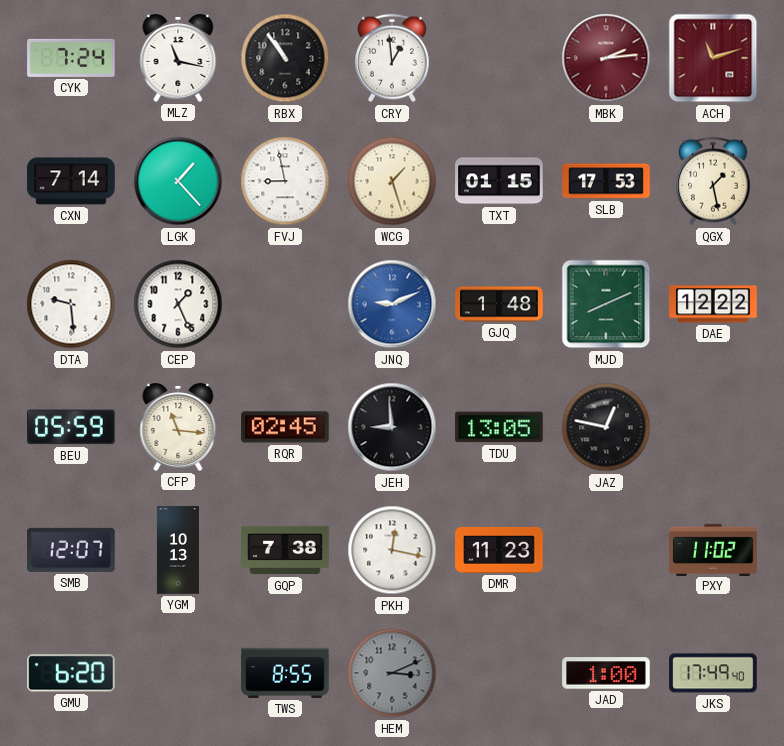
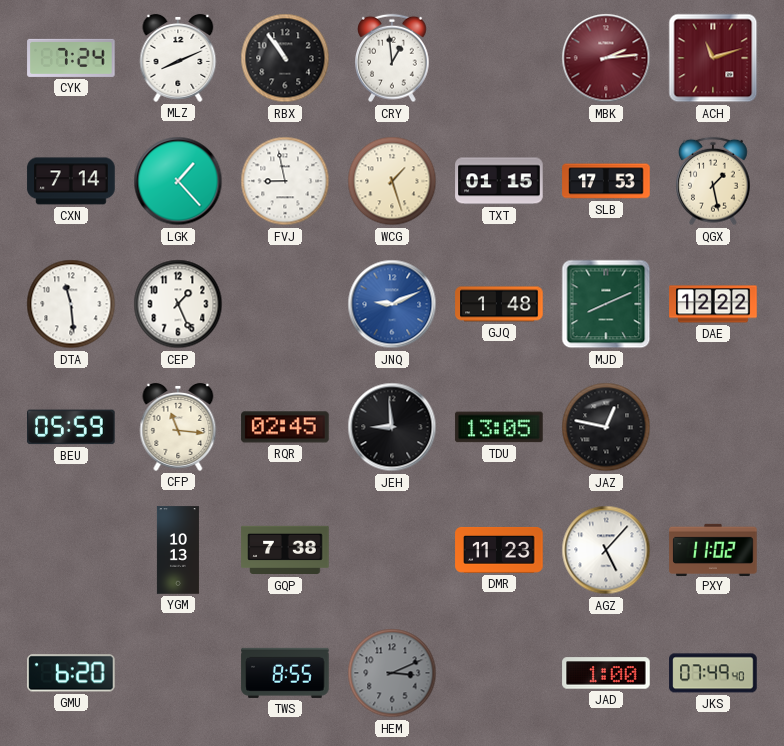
MLZ: 11:17 -> 8:11
DTA: 9:29 -> 11:29
SMB: 12:07 -> none
PKH: 12:17 -> none
AGZ: none -> 5:07
JKS: 17:49 -> 07:49
